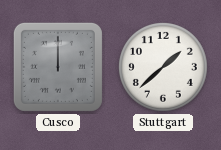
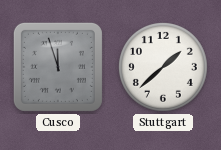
Cusco: 12:00 -> 11:57
